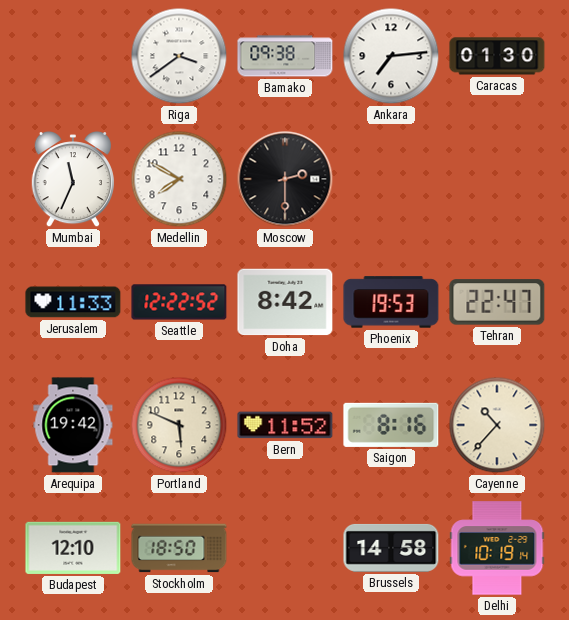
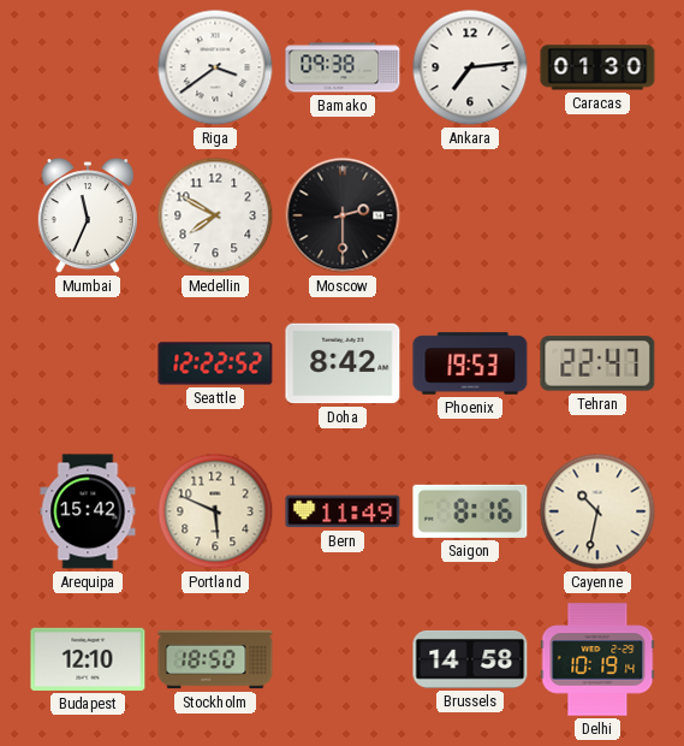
Jerusalem: 11:33 -> none
Arequipa: 19:42 -> 15:42
Bern: 11:52 -> 11:49
Cayenne: 10:37 -> 10:32
